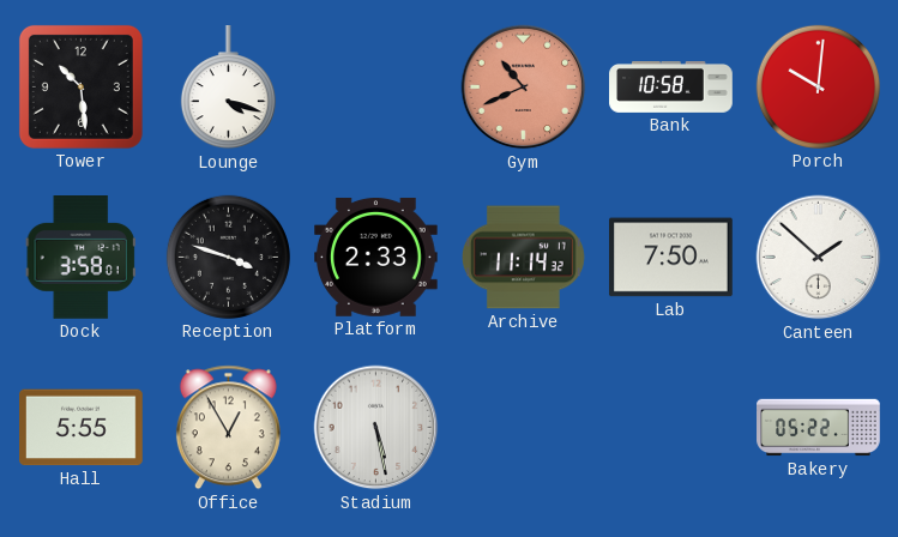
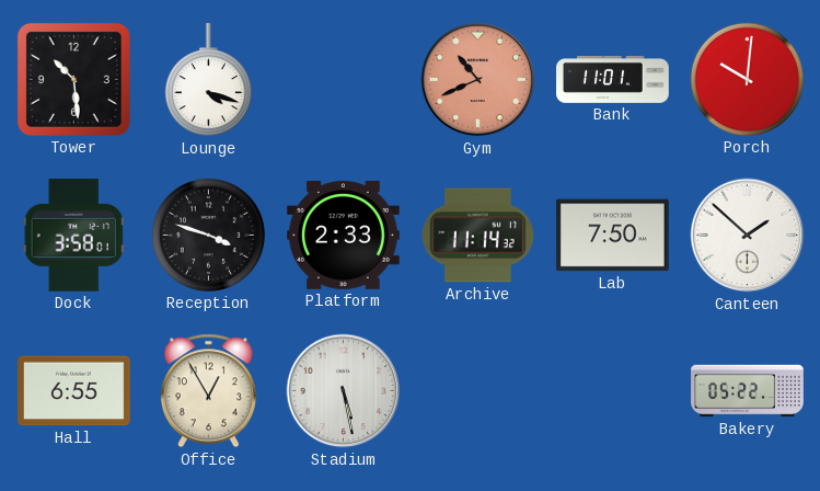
Bank: 10:58 -> 11:01
Hall: 5:55 -> 6:55
